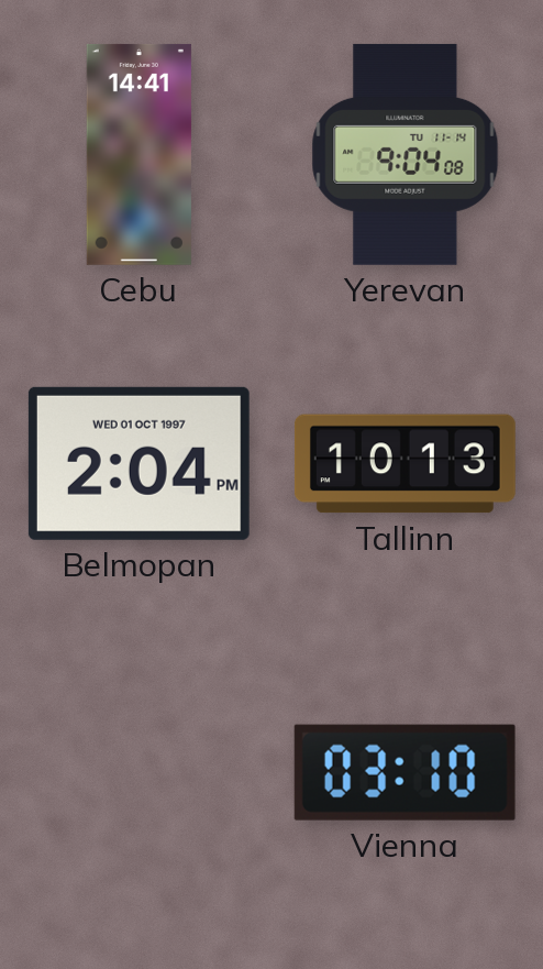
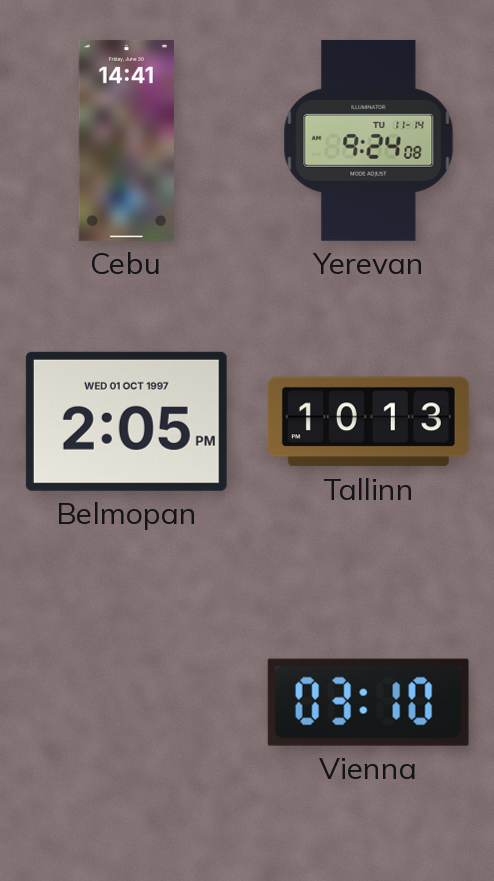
Yerevan: 9:04 -> 9:24
Belmopan: 2:04 -> 2:05
